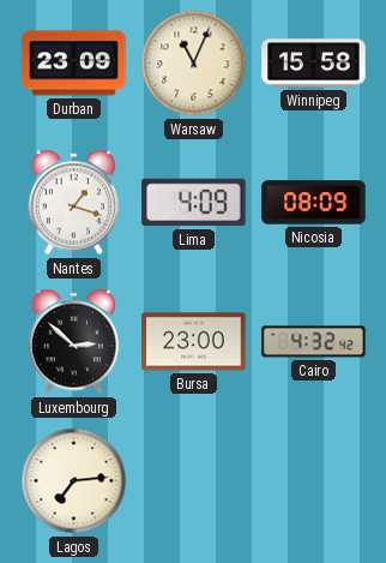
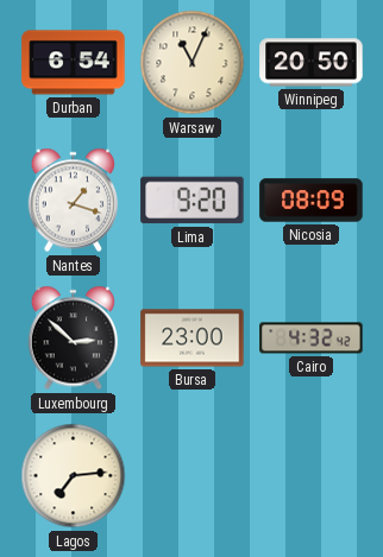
Durban: 23:09 -> 6:54
Winnipeg: 15:58 -> 20:50
Lima: 4:09 -> 9:20
